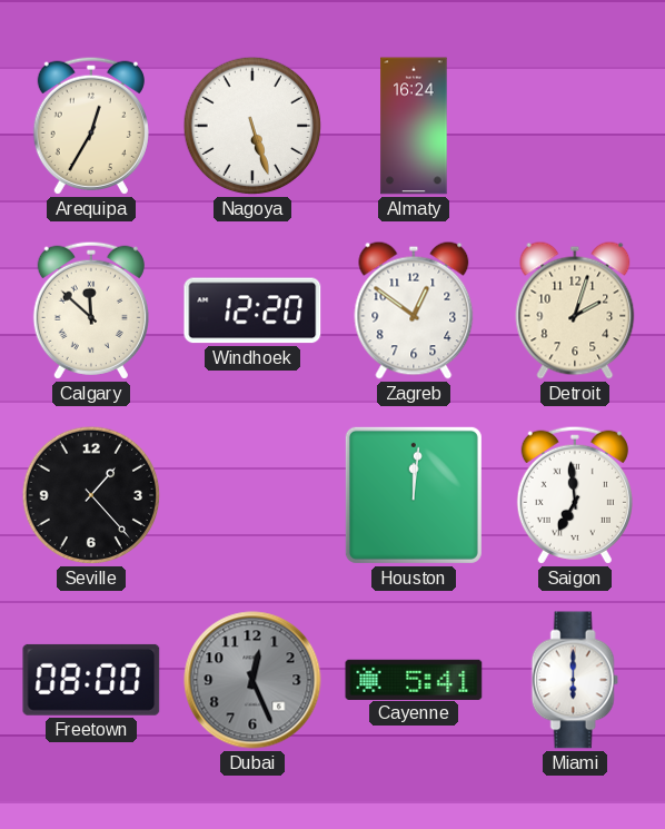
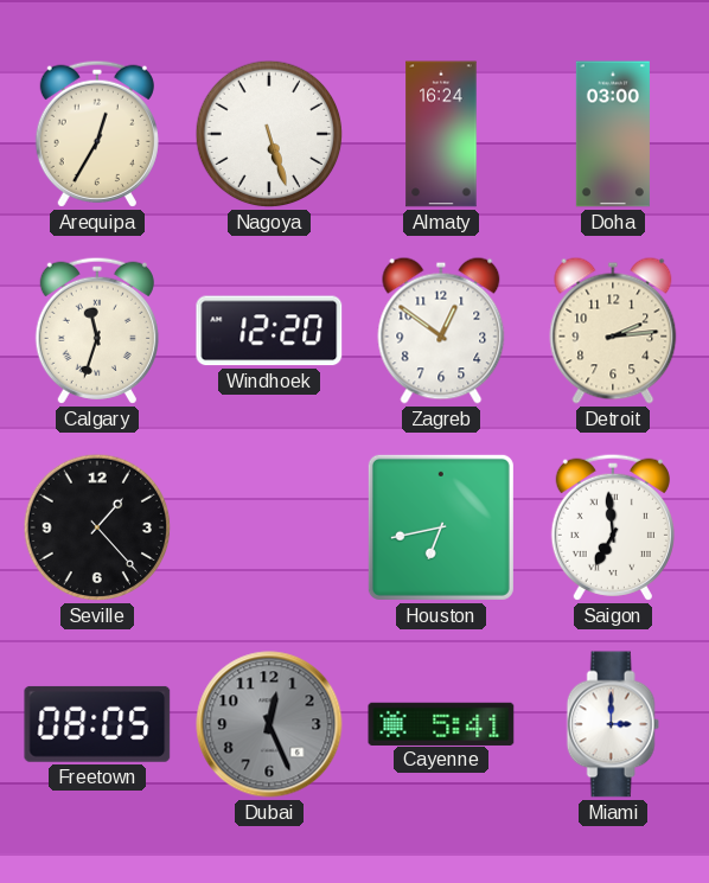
Doha: none -> 03:00
Calgary: 11:52 -> 11:33
Detroit: 2:03 -> 2:14
Houston: 12:01 -> 6:43
Freetown: 08:00 -> 08:05
Miami: 6:00 -> 3:00
